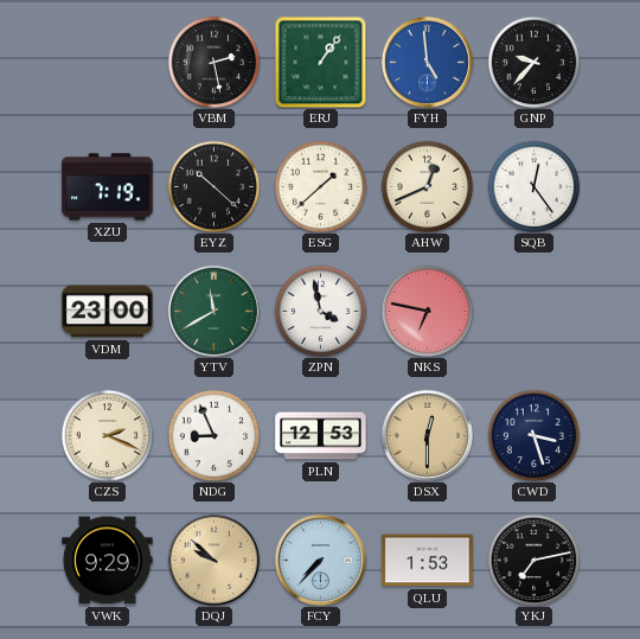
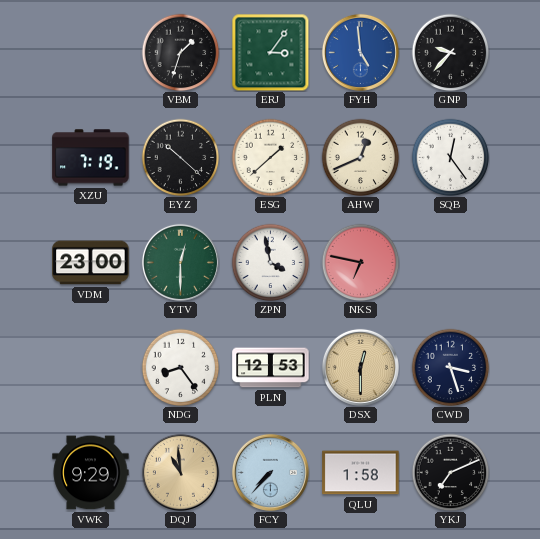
VBM: 2:28 -> 1:33
ERJ: 1:06 -> 3:06
YTV: 11:40 -> 12:30
CZS: 2:19 -> none
NDG: 8:56 -> 8:24
DQJ: 9:52 -> 10:59
QLU: 1:53 -> 1:58
YKJ: 7:13 -> 7:11
